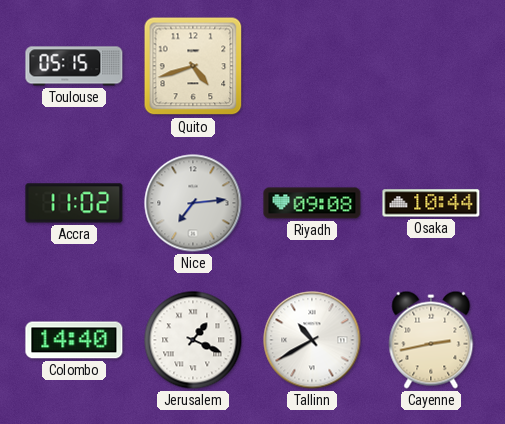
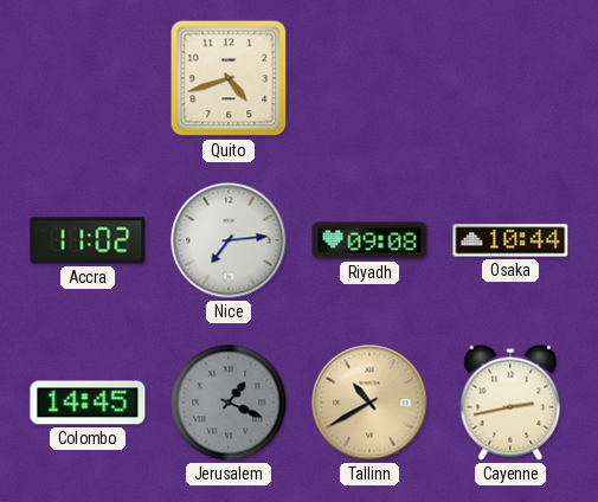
Toulouse: 05:15 -> none
Colombo: 14:40 -> 14:45
Jerusalem dial: white -> grey
Tallinn dial: white -> champagne
